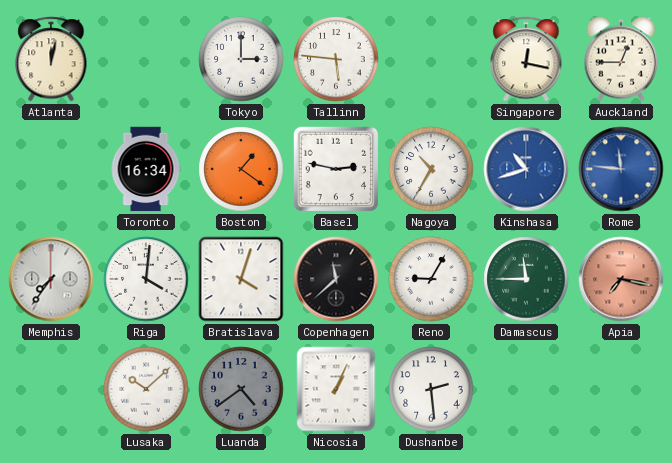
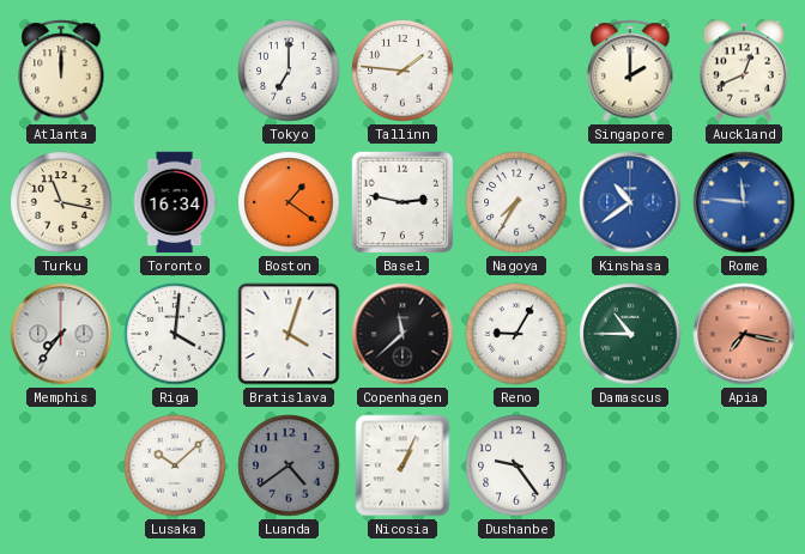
Atlanta: 12:02 -> 12:00
Tokyo: 3:00 -> 7:00
Tallinn: 5:46 -> 1:46
Singapore: 12:17 -> 2:00
Auckland: 12:45 -> 12:41
Turku: none -> 11:17
Nagoya: 10:35 -> 7:35
Kinshasa: 10:42 -> 10:39
Damascus: 11:45 -> 10:45
Dushanbe: 2:29 -> 9:24
